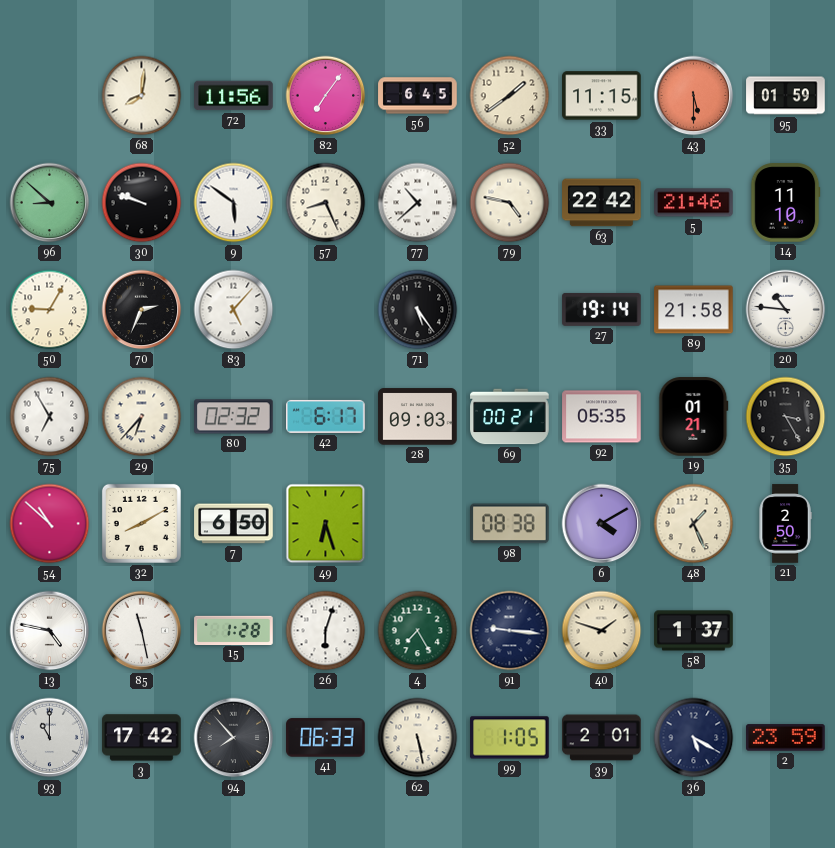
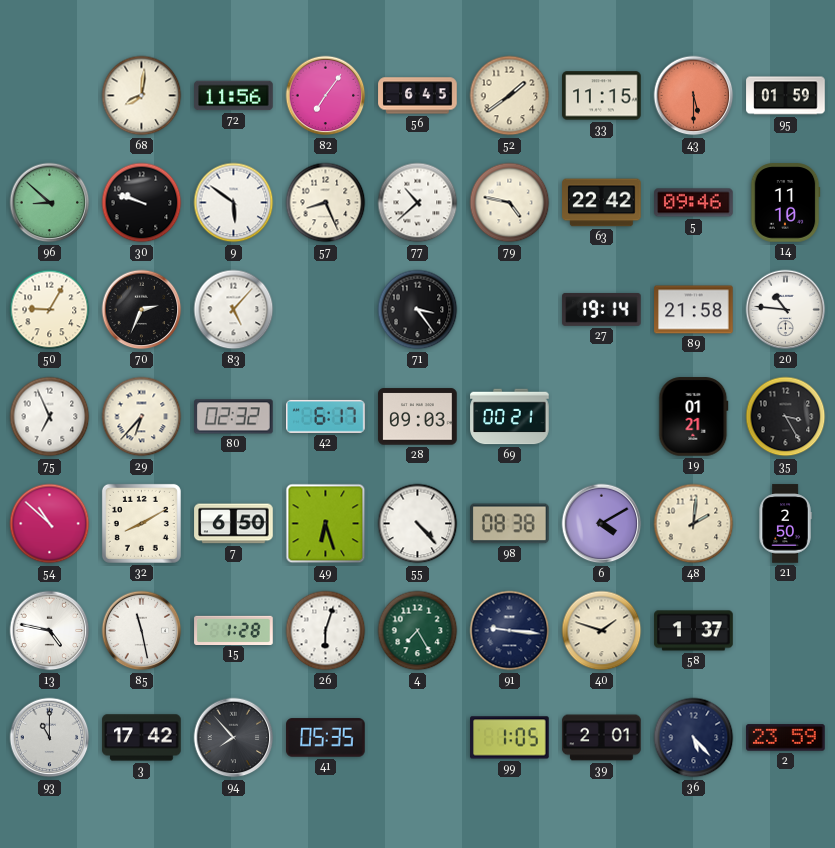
5: 21:46 -> 09:46
71: 5:24 -> 3:24
75: 6:55 -> 6:56
92: 05:35 -> none
55: none -> 4:23
48: 1:26 -> 2:01
41: 06:33 -> 05:35
62: 5:28 -> none
36: 5:20 -> 5:23
